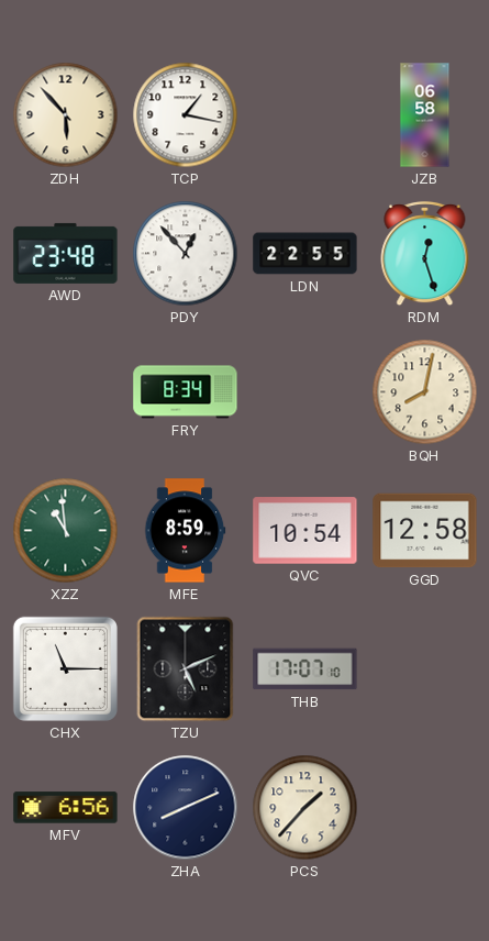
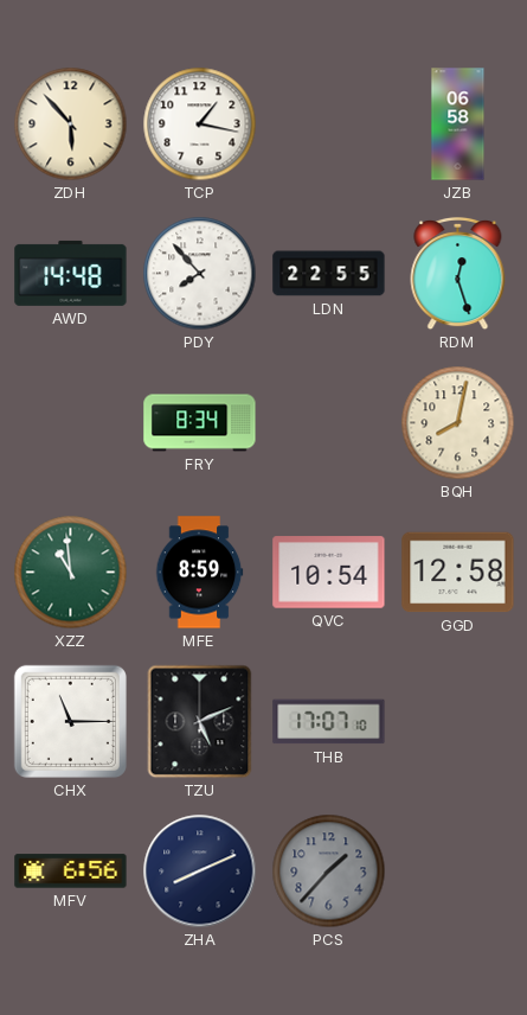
AWD: 23:48 -> 14:48
PDY: 12:53 -> 7:53
PCS dial: cream -> grey
